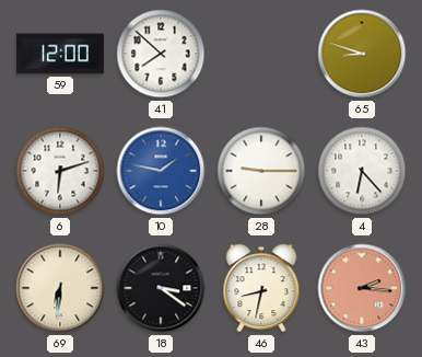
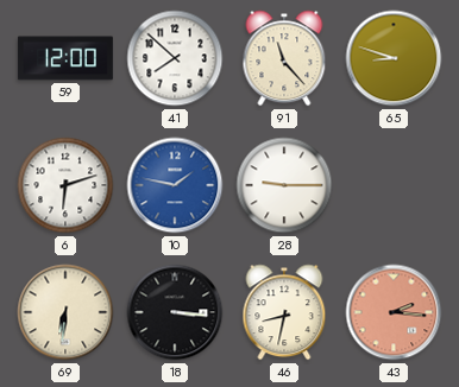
91: none -> 11:23
4: 6:23 -> none
18: 3:21 -> 3:16
